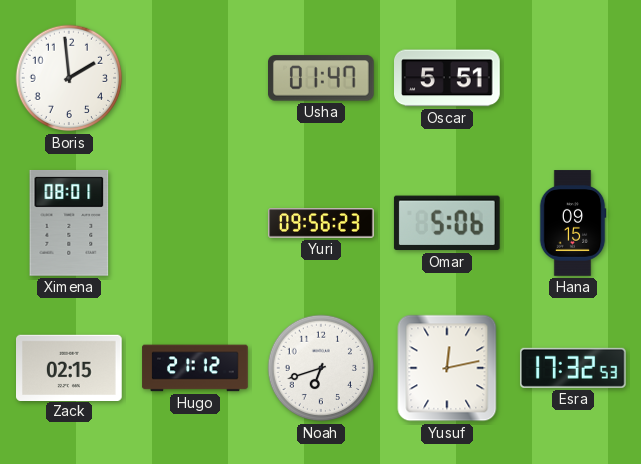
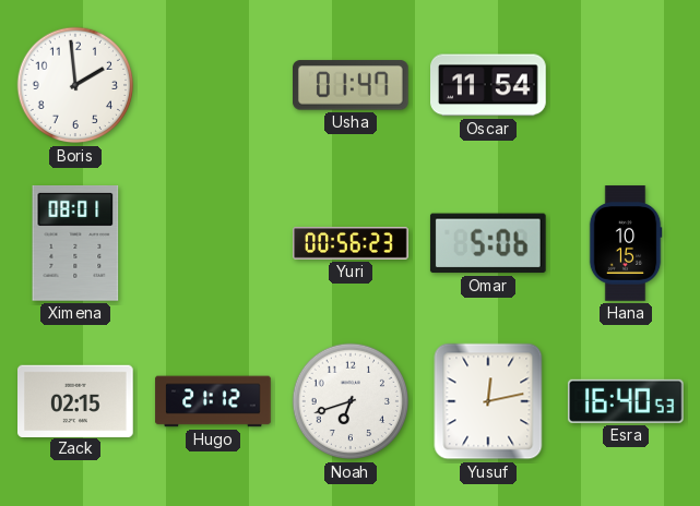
Oscar: 5:51 -> 11:54
Yuri: 09:56 -> 00:56
Hana: 09:15 -> 10:15
Esra: 17:32 -> 16:40
